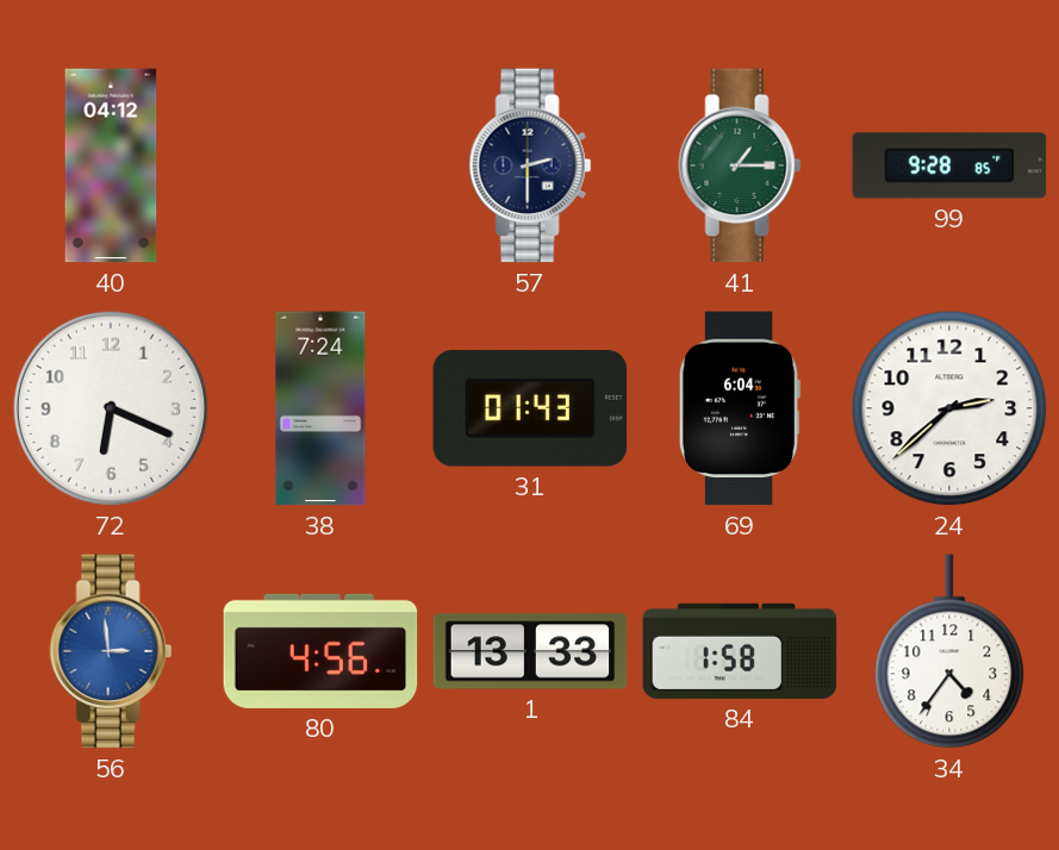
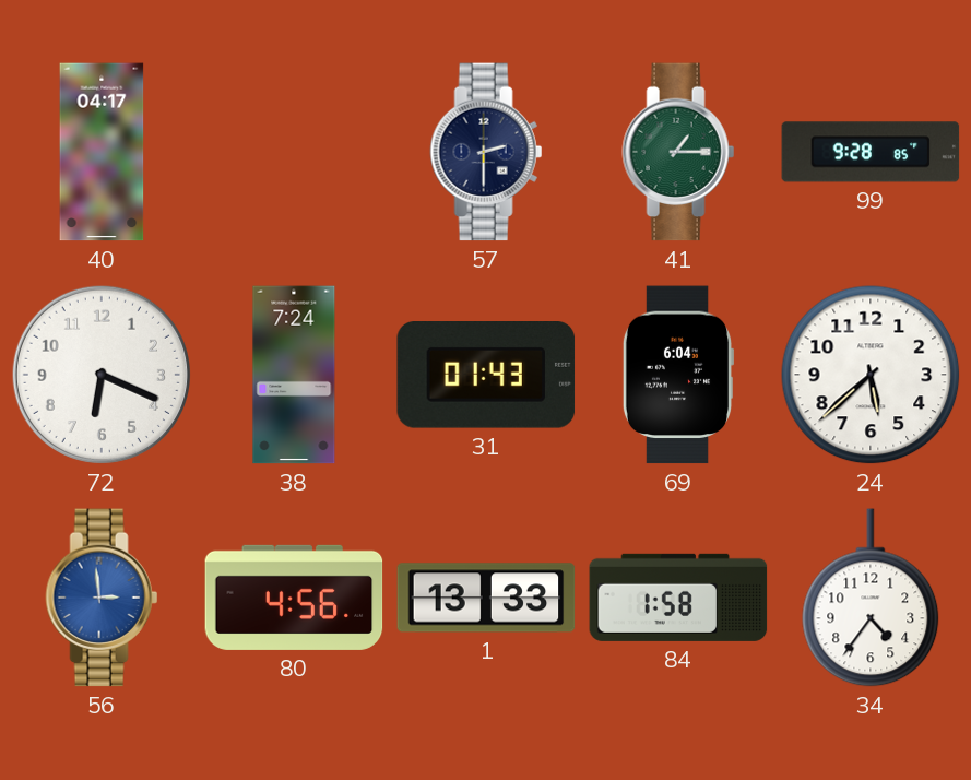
40: 04:12 -> 04:17
24: 2:38 -> 5:38
